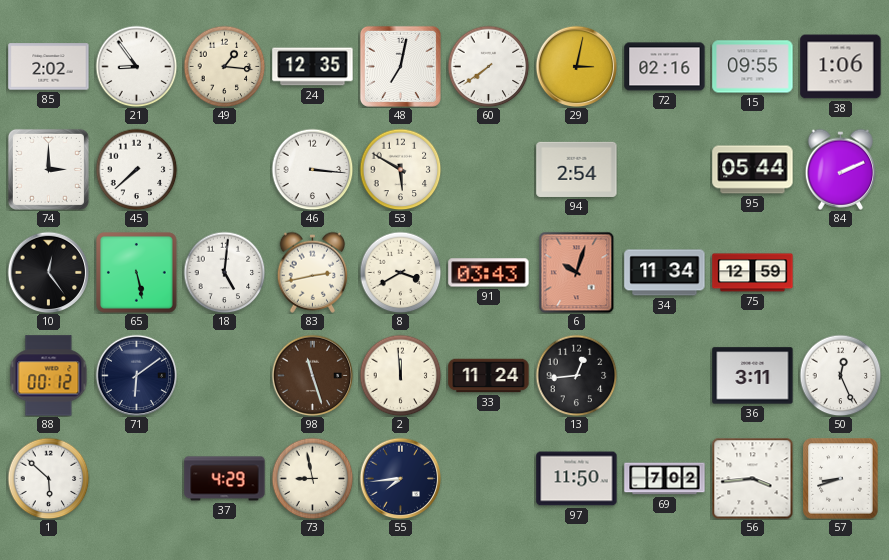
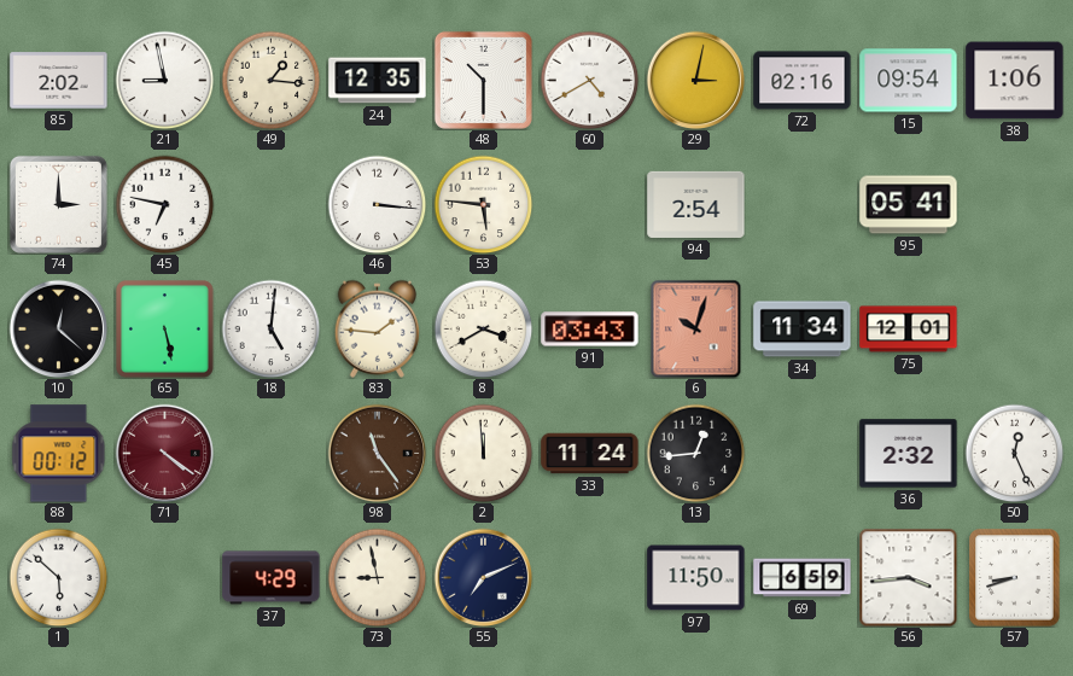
21: 8:54 -> 8:58
48: 7:02 -> 10:30
60: 7:39 -> 4:40
15: 09:55 -> 09:54
45: 7:38 -> 6:47
53: 5:50 -> 5:46
95: 05:44 -> 05:41
84: 2:11 -> none
10: 12:24 -> 12:22
83: 2:43 -> 1:46
75: 12:59 -> 12:01
71: 6:09 -> 4:21
71 dial: navy -> burgundy
98: 11:27 -> 11:24
36: 3:11 -> 2:32
55: 7:44 -> 7:11
69: 7:02 -> 6:59
